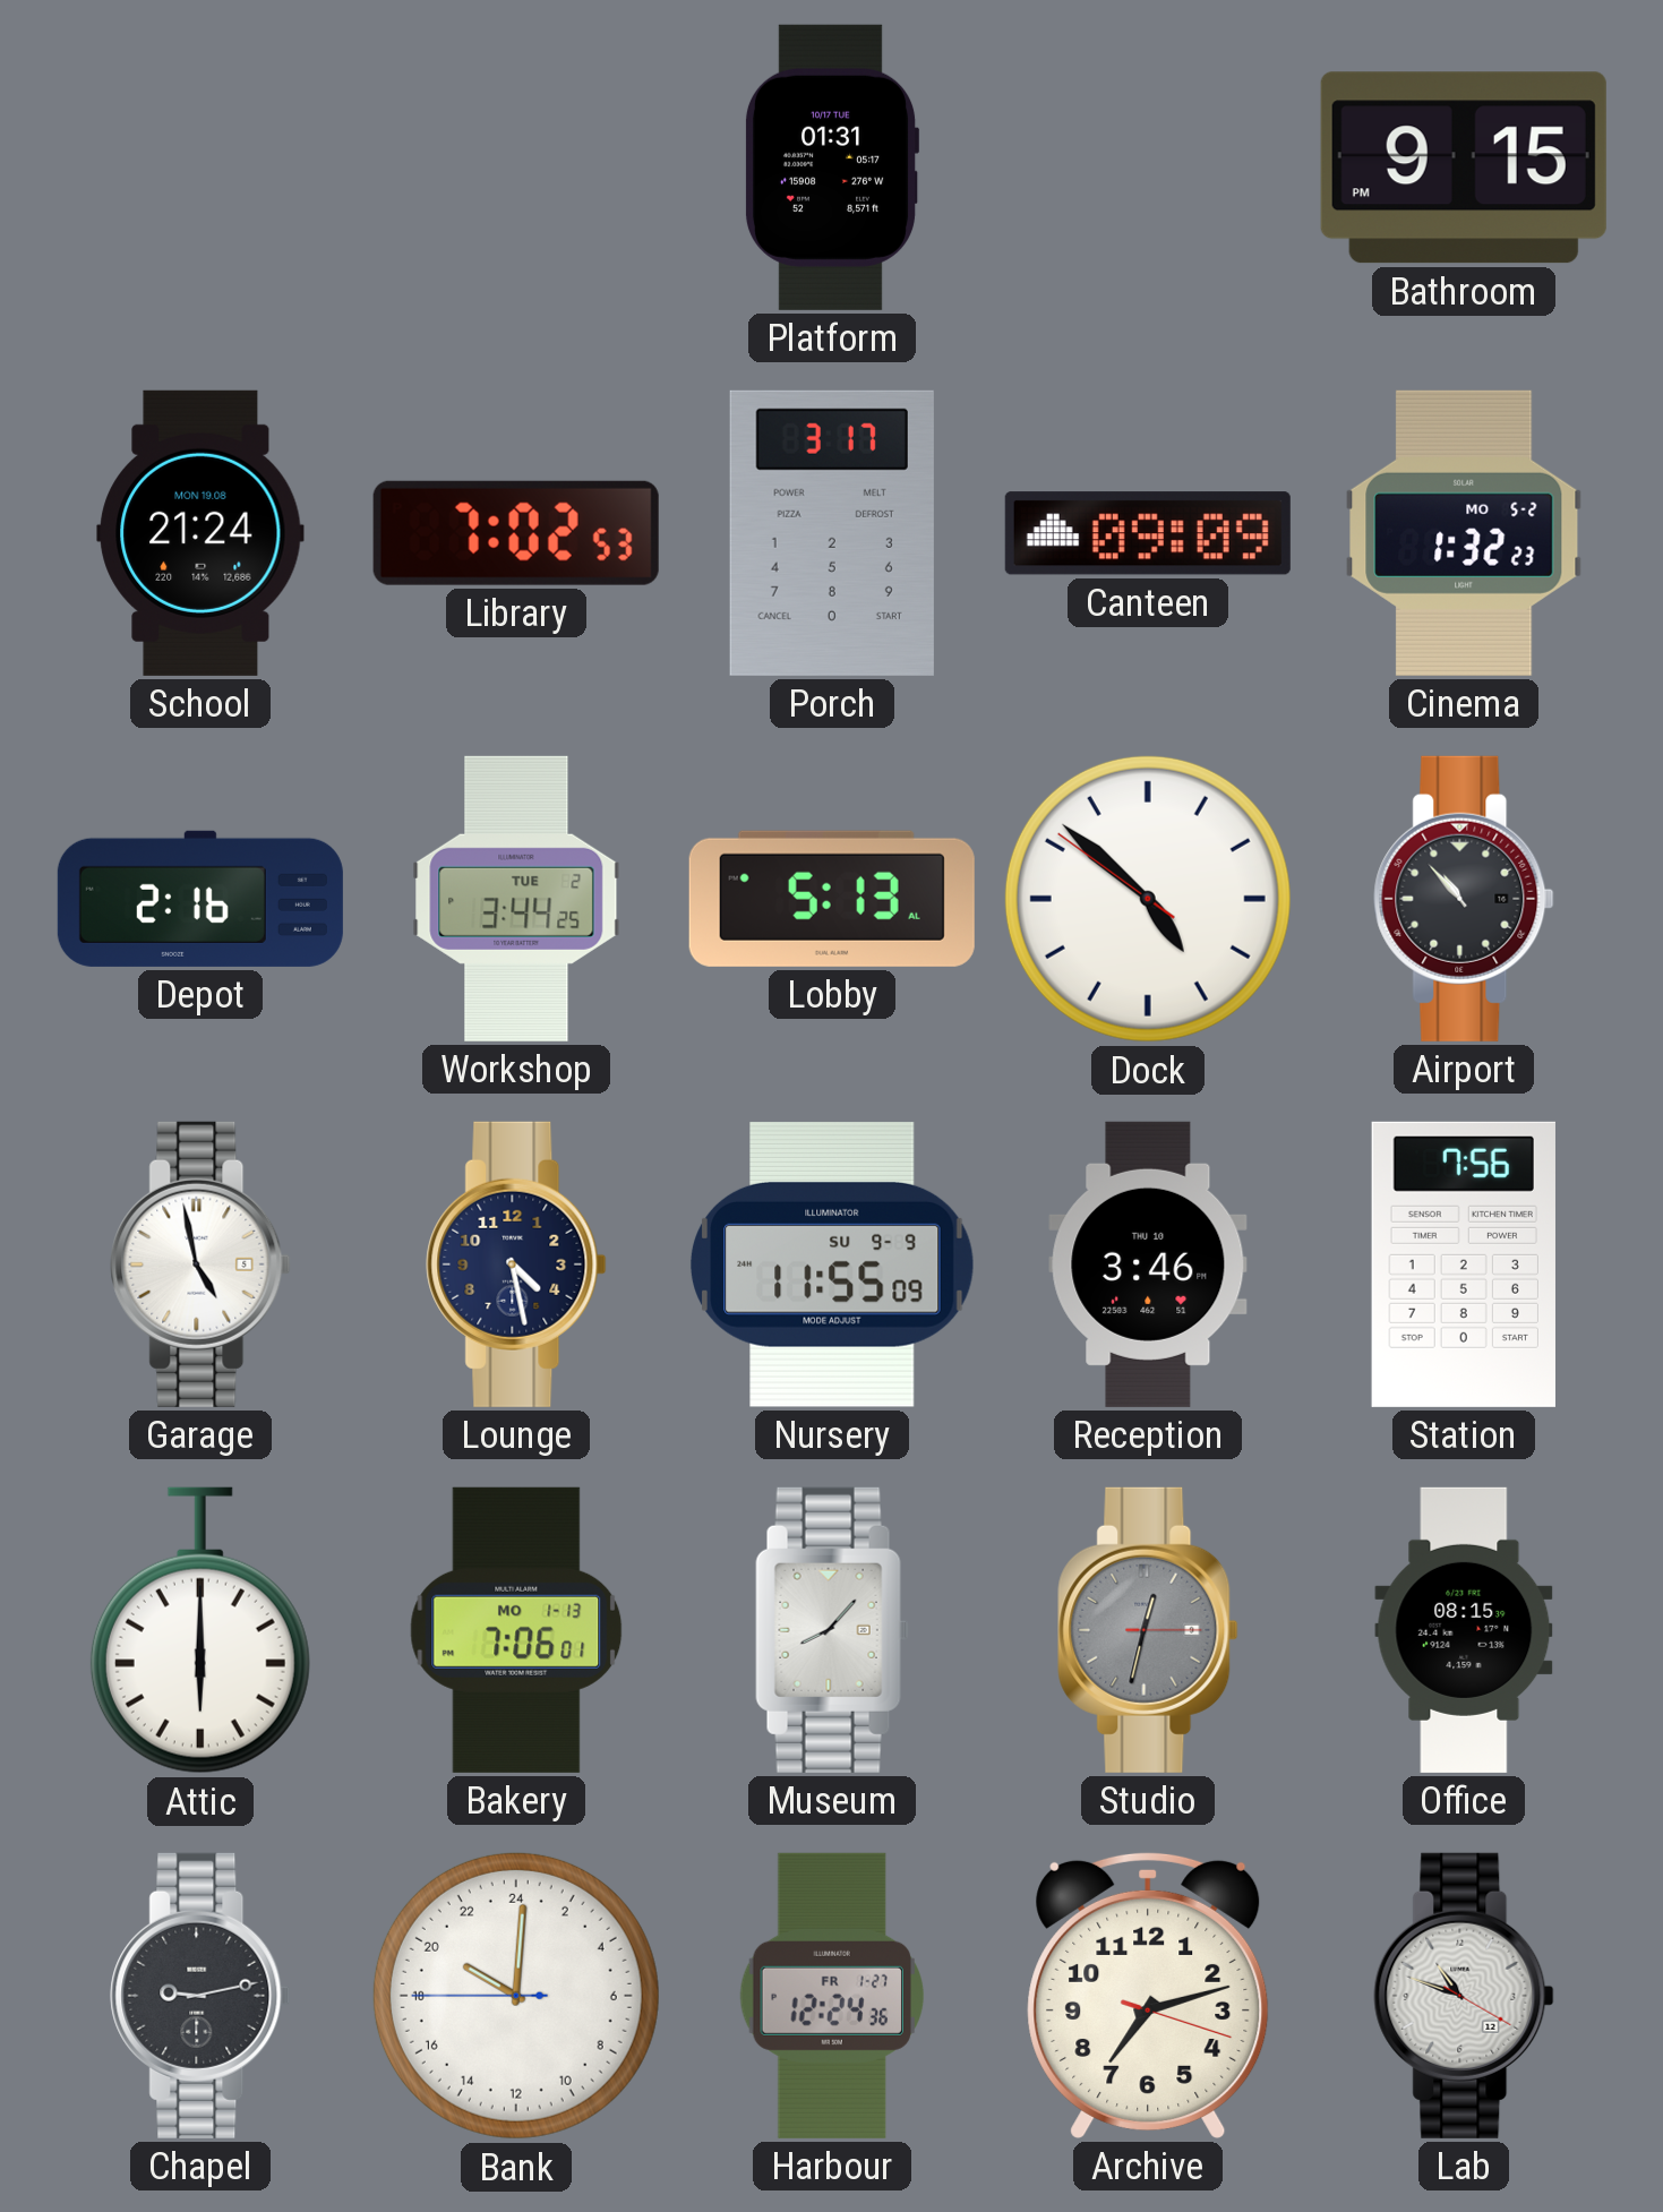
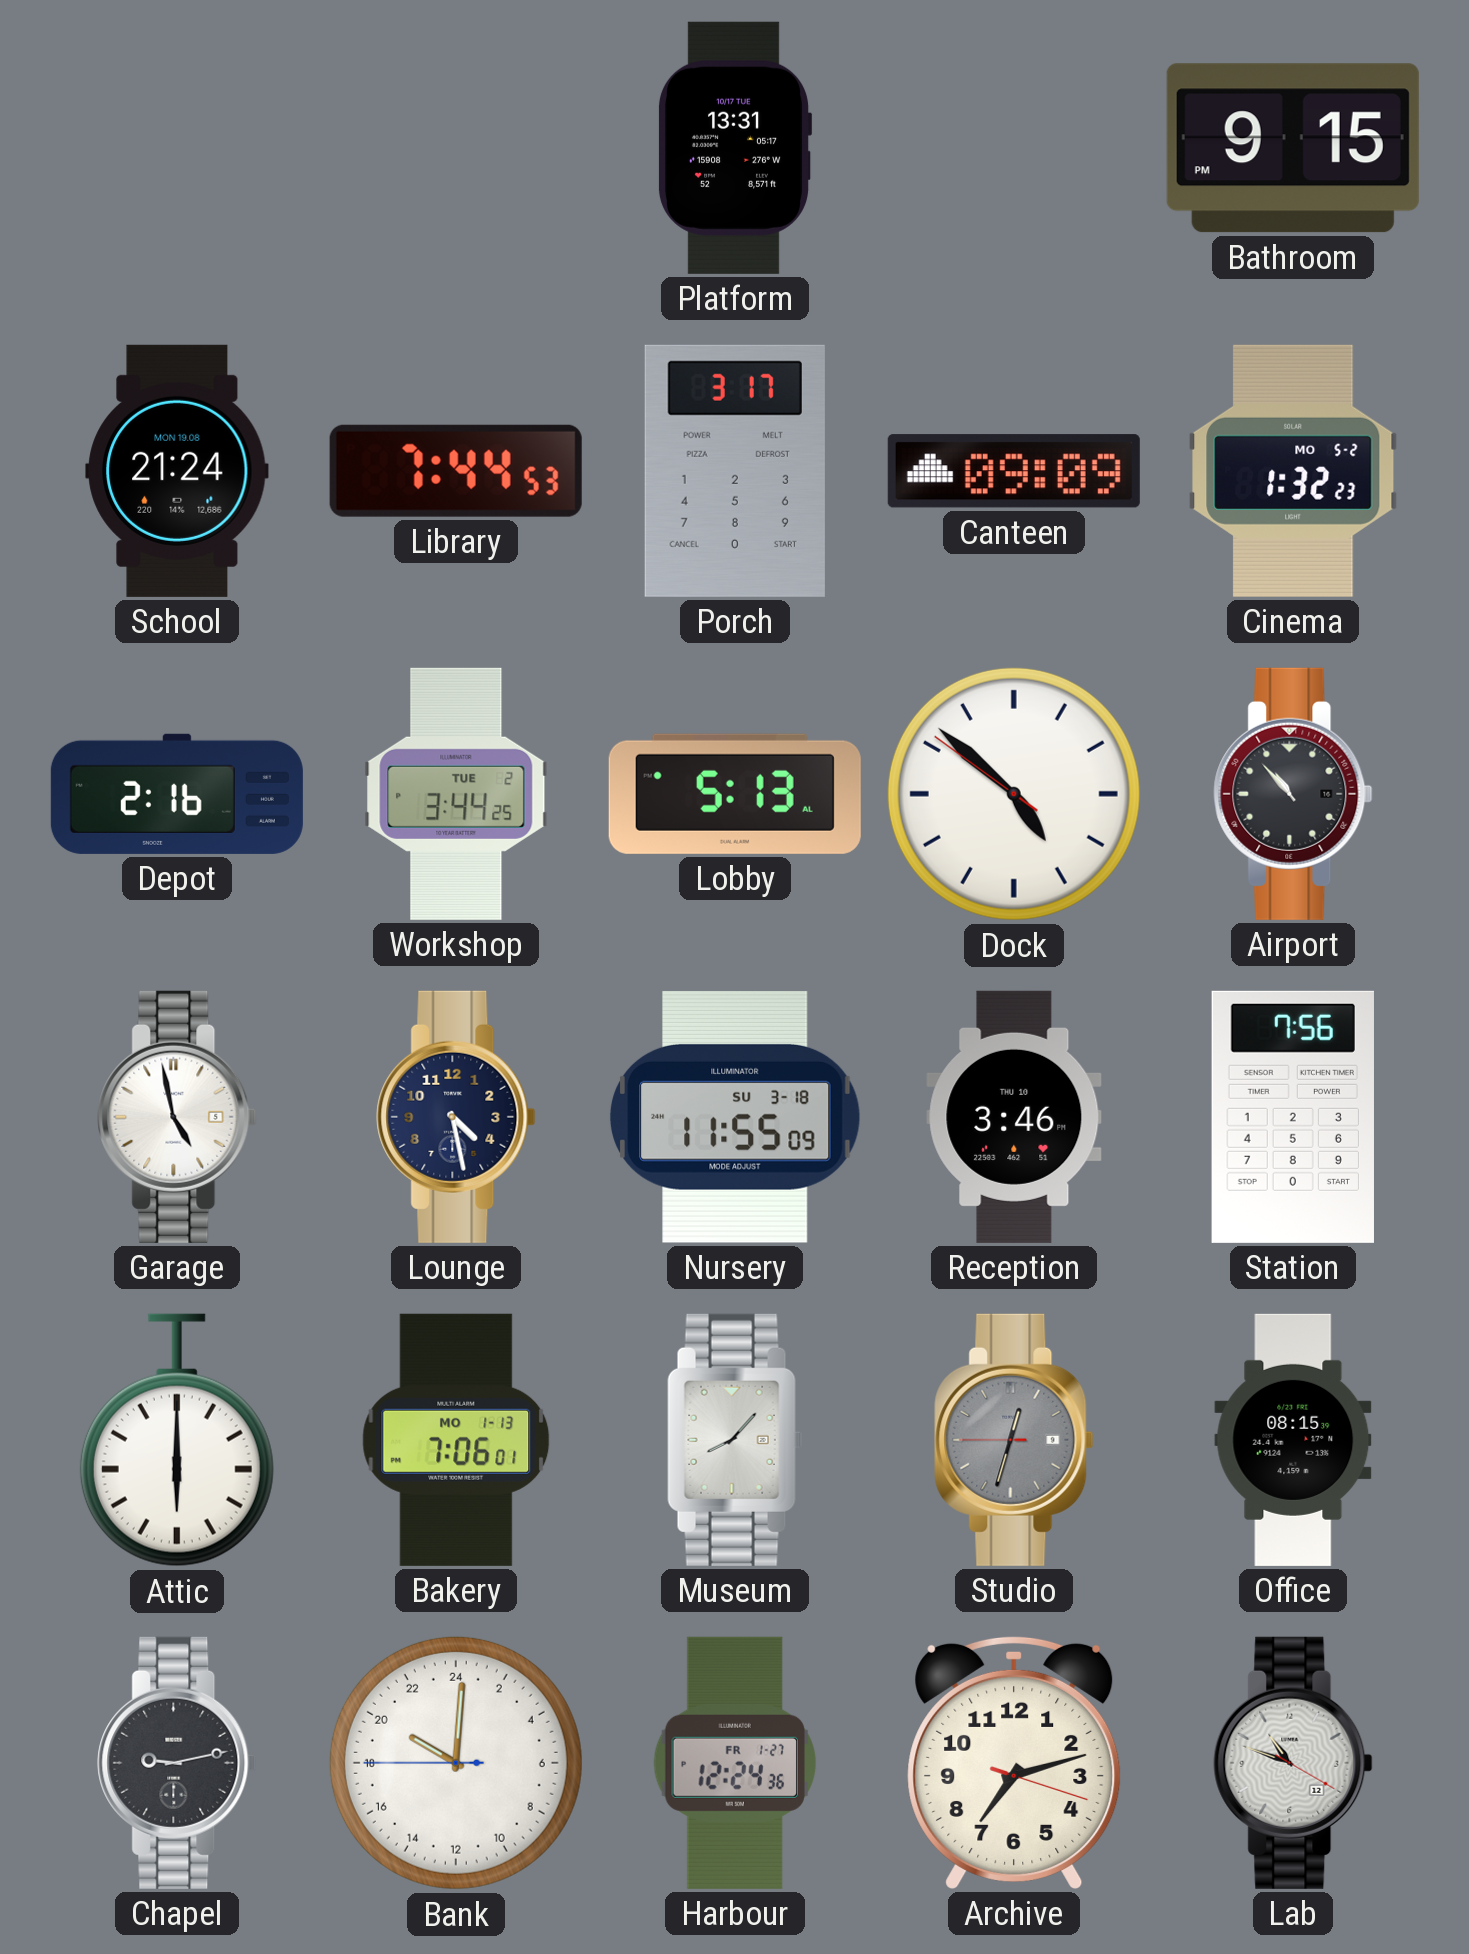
Platform: 01:31 -> 13:31
Library: 7:02 -> 7:44
Nursery date: SU 9-9 -> SU 3-18
Studio: 12:32:15 -> 12:32:45
